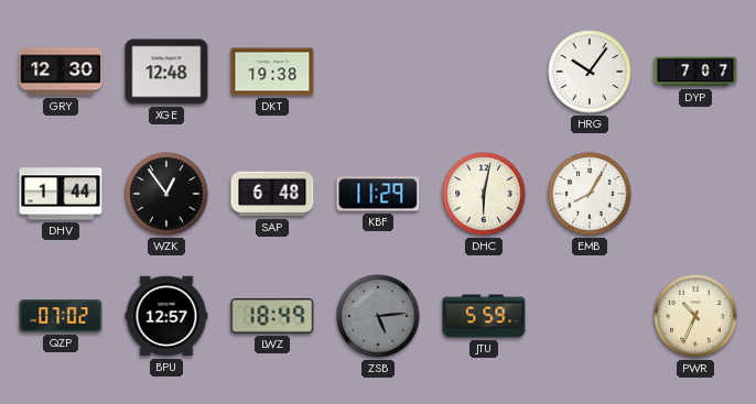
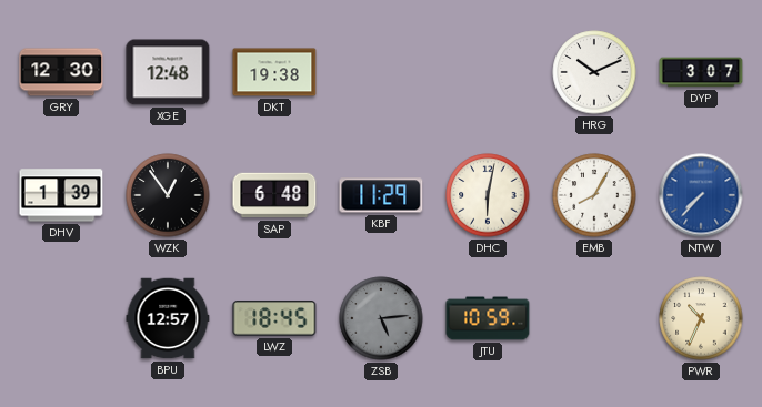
HRG: 10:06 -> 10:11
DYP: 7:07 -> 3:07
DHV: 1:44 -> 1:39
NTW: none -> 7:37
QZP: 07:02 -> none
LWZ: 18:49 -> 18:45
JTU: 5:59 -> 10:59
